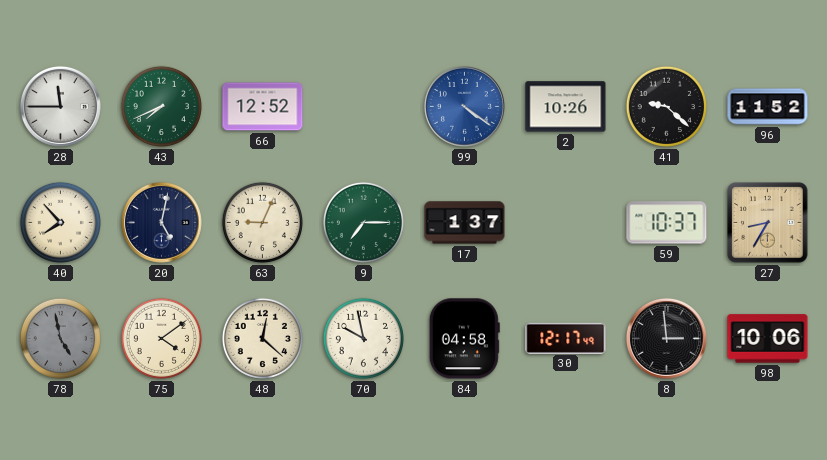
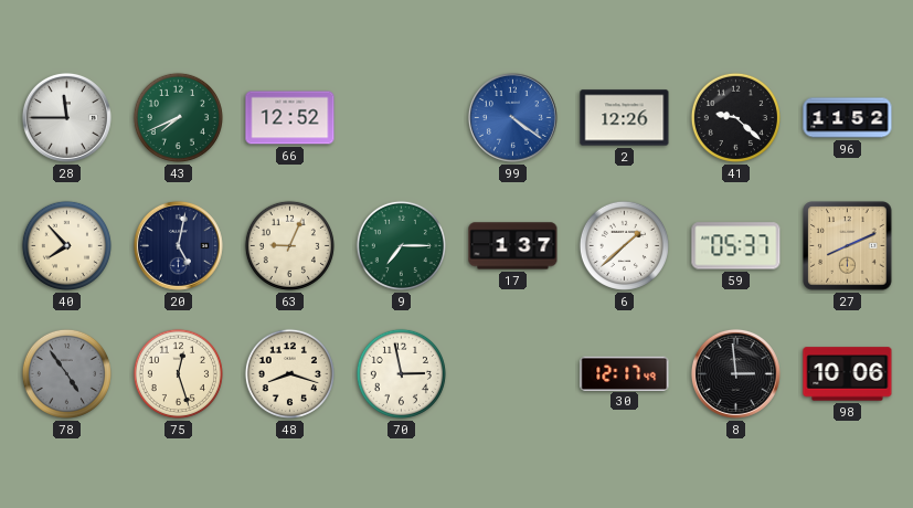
2: 10:26 -> 12:26
6: none -> 1:38
59: 10:37 -> 05:37
27: 8:35 -> 8:11
78: 4:58 -> 4:54
75: 4:09 -> 12:27
48: 12:22 -> 8:18
70: 9:58 -> 2:58
84: 04:58 -> none
